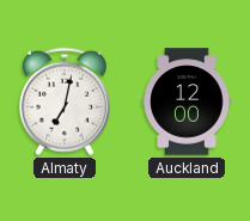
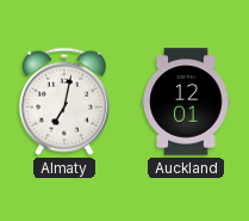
Auckland: 12:00 -> 12:01
